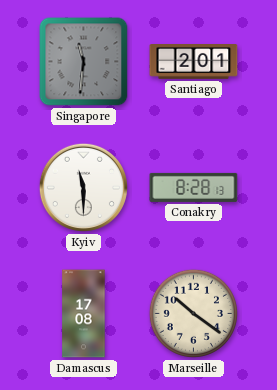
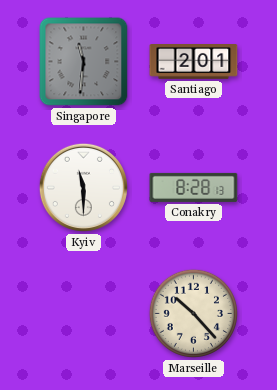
Damascus: 17:08 -> none
Marseille: 10:21 -> 10:23
